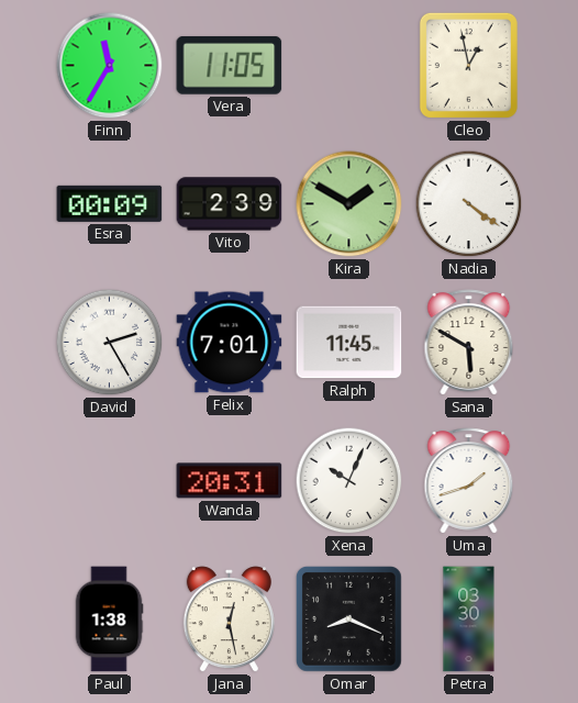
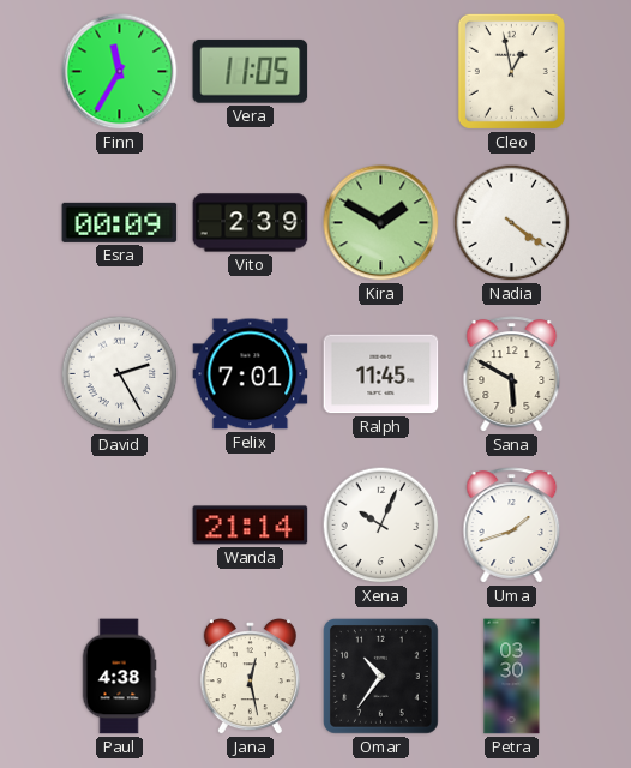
Wanda: 20:31 -> 21:14
Paul: 1:38 -> 4:38
Omar: 8:19 -> 10:36
